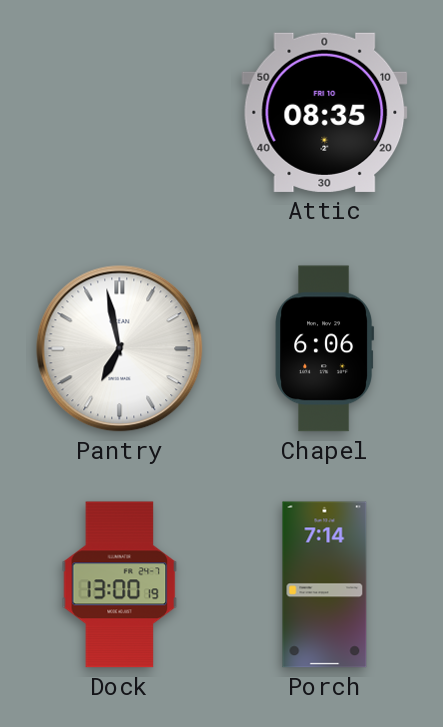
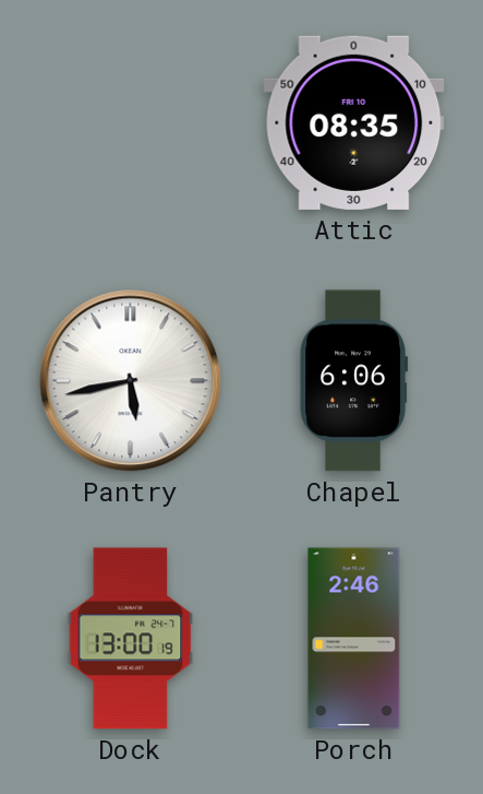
Pantry: 6:58 -> 5:43
Porch: 7:14 -> 2:46
